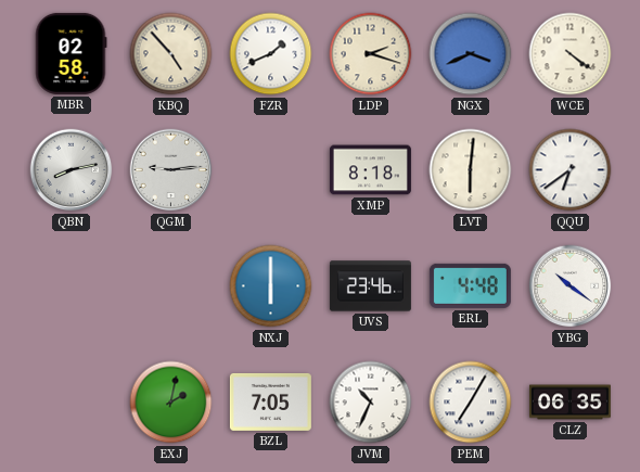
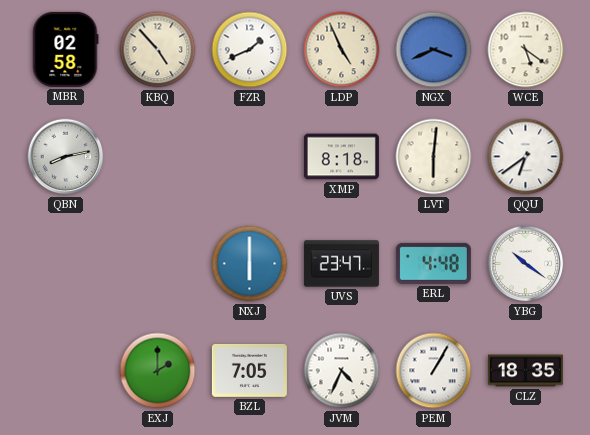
LDP: 2:18 -> 4:56
WCE: 4:21 -> 5:21
QGM: 9:14 -> none
UVS: 23:46 -> 23:47
EXJ: 2:02 -> 2:00
JVM: 10:34 -> 4:34
PEM: 7:05 -> 1:05
CLZ: 06:35 -> 18:35
